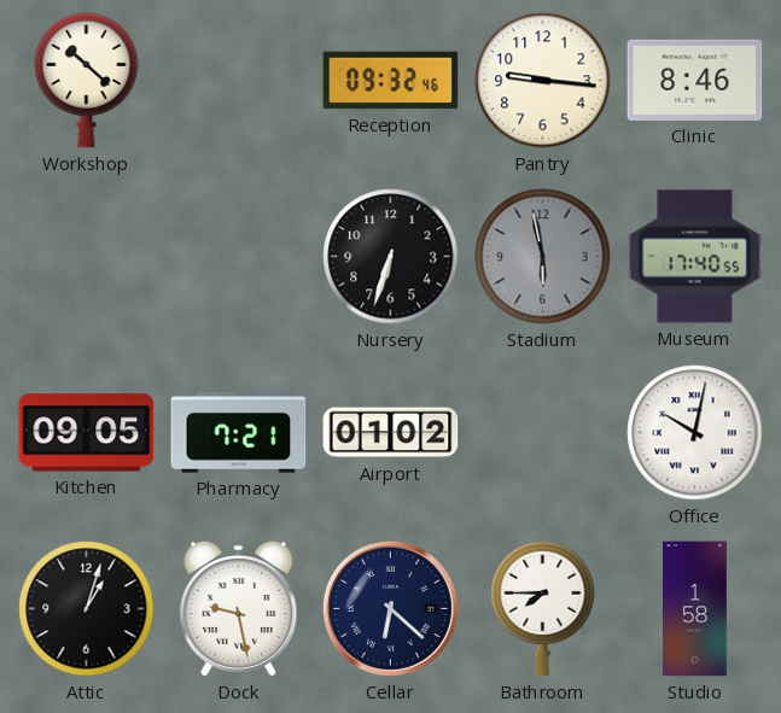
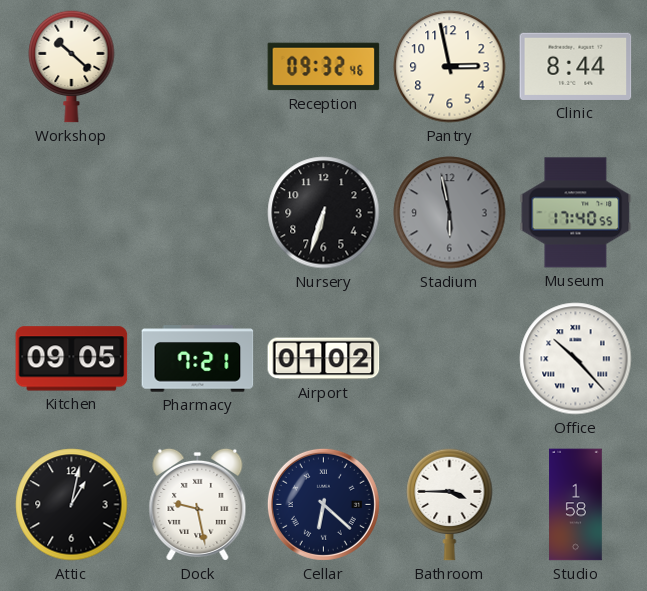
Pantry: 9:16 -> 2:58
Clinic: 8:46 -> 8:44
Office: 10:02 -> 10:23
Attic: 1:03 -> 1:02
Bathroom: 7:45 -> 3:45
